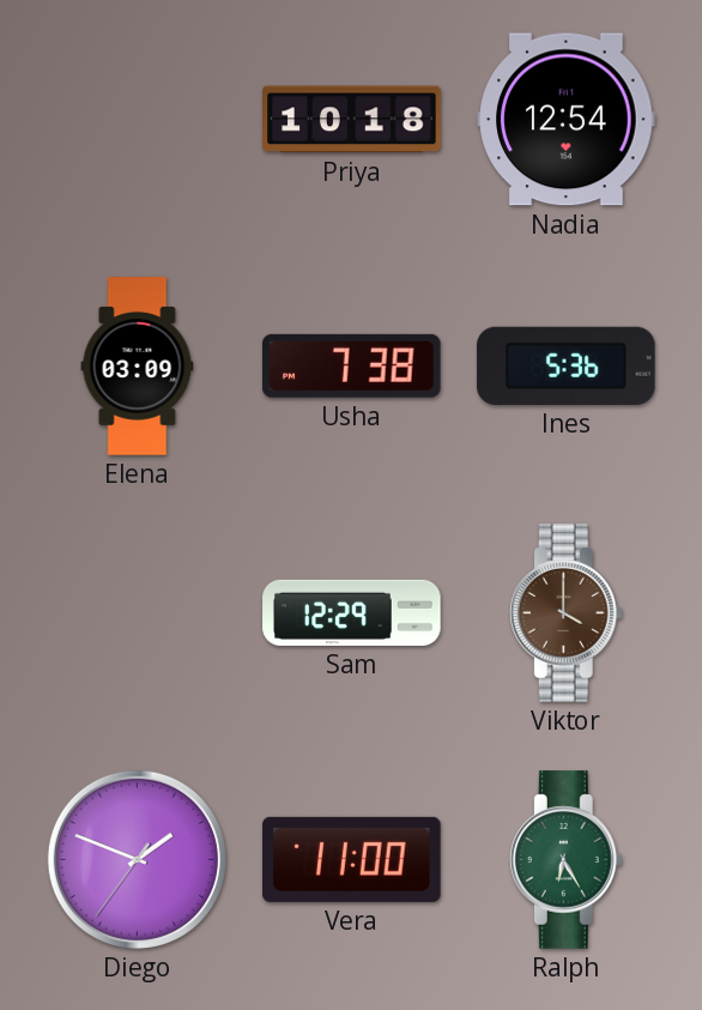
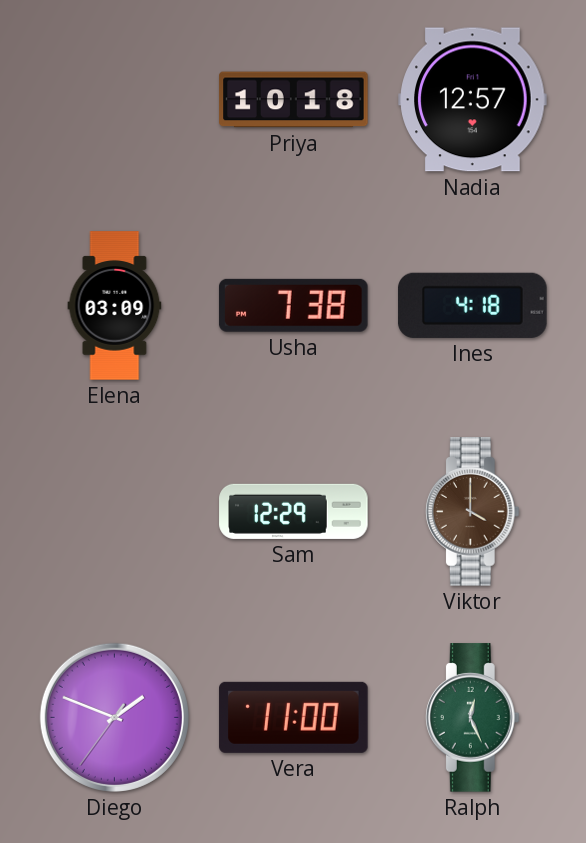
Nadia: 12:54 -> 12:57
Ines: 5:36 -> 4:18
Ralph: 6:25 -> 12:26
